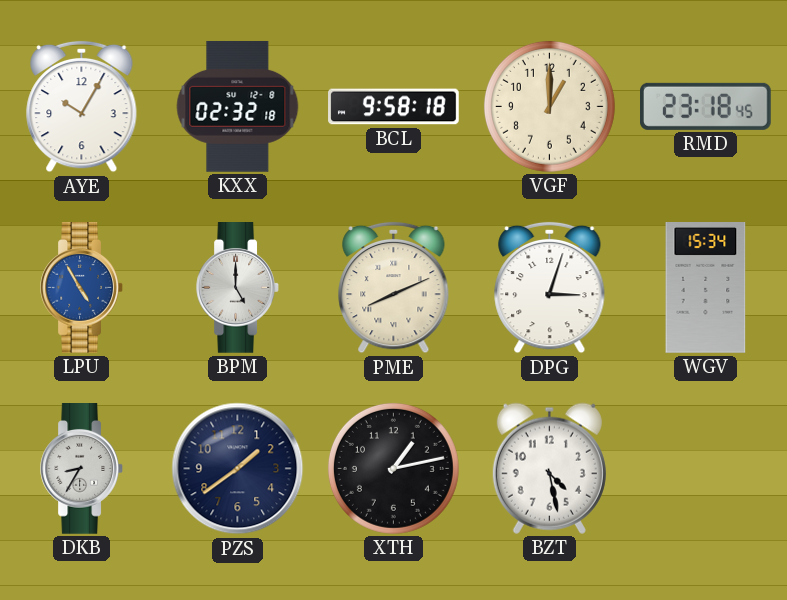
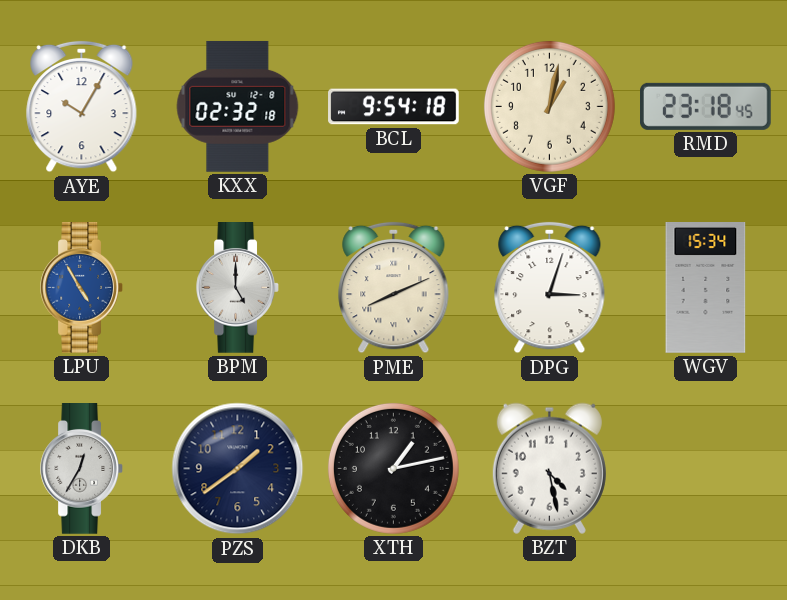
BCL: 9:58 -> 9:54
VGF: 1:00 -> 1:02
DKB: 8:35 -> 12:35
